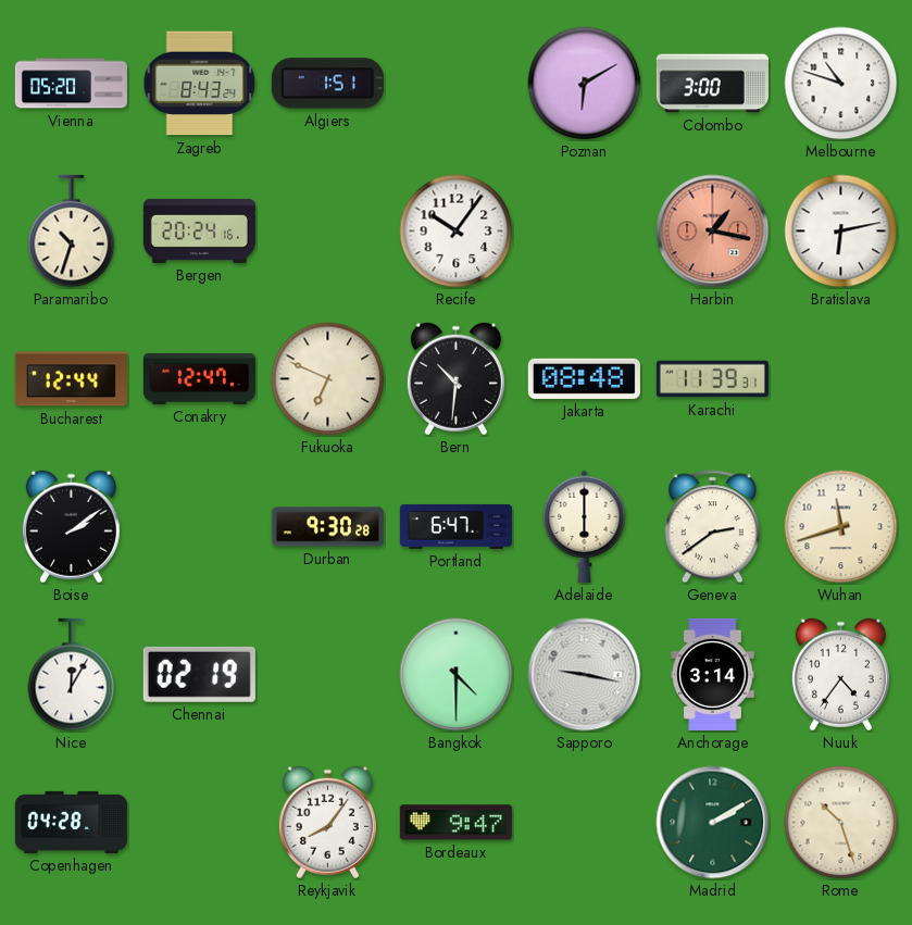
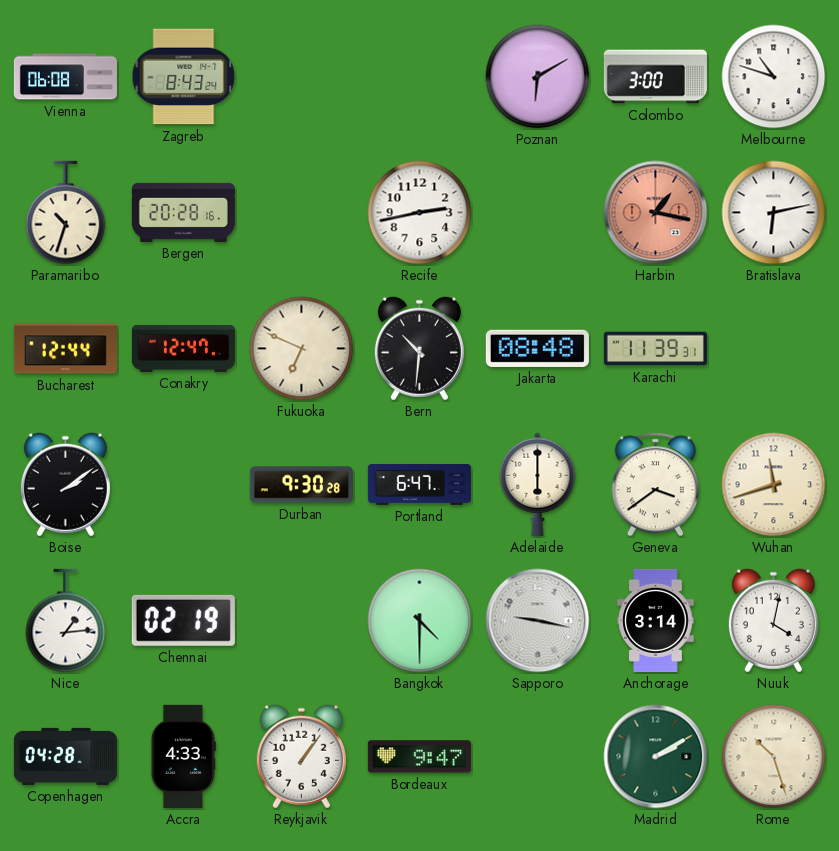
Vienna: 05:20 -> 06:08
Algiers: 1:51 -> none
Bergen: 20:24 -> 20:28
Recife: 10:06 -> 2:43
Geneva: 2:39 -> 3:39
Nice: 12:05 -> 1:14
Nuuk: 4:36 -> 4:02
Accra: none -> 4:33
Reykjavik: 8:06 -> 1:06
